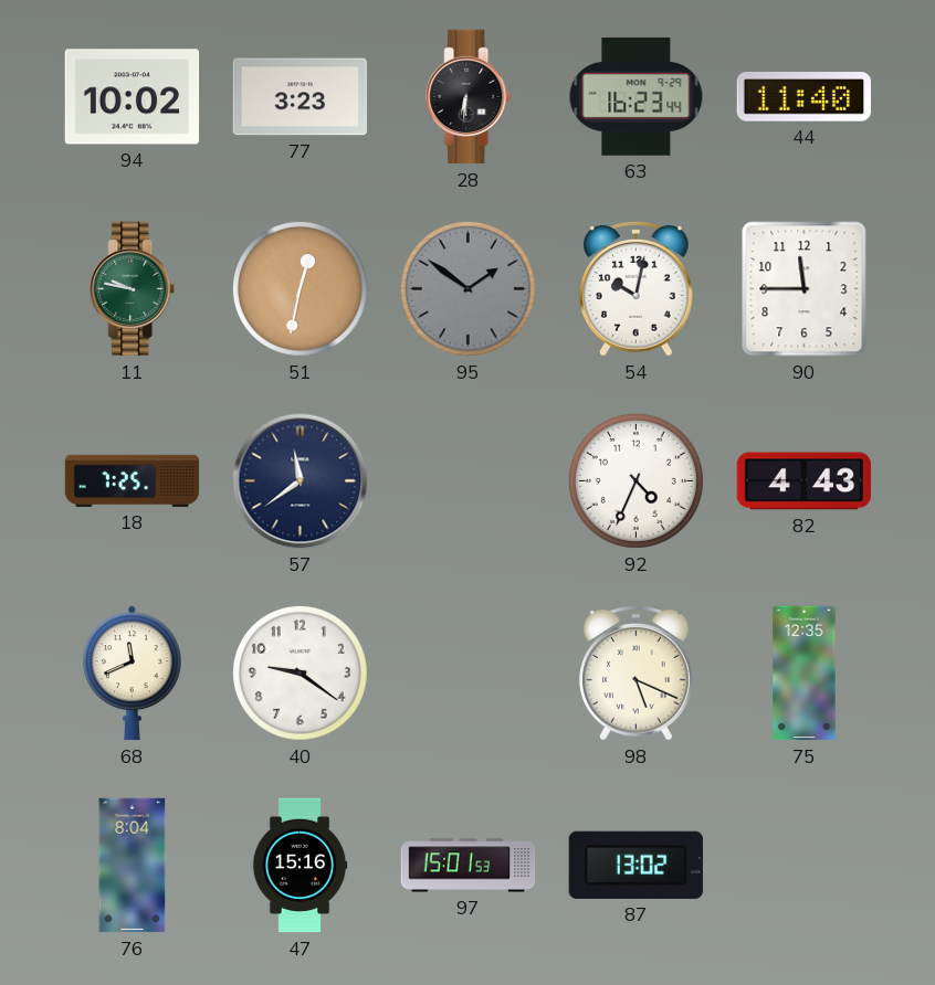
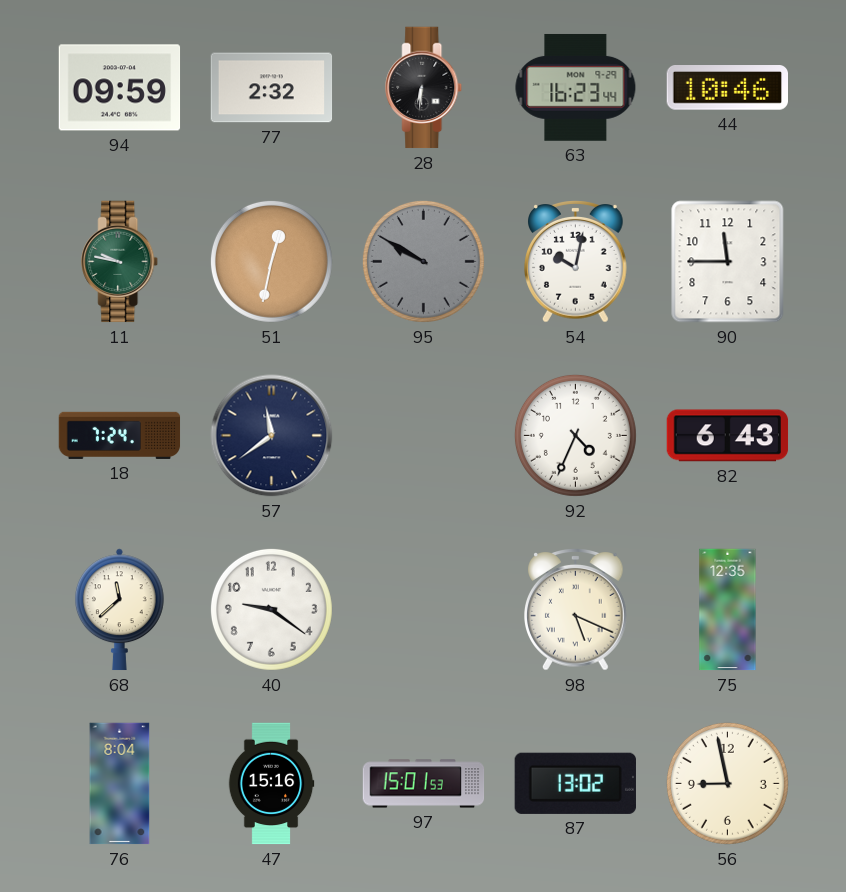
94: 10:02 -> 09:59
77: 3:23 -> 2:32
44: 11:40 -> 10:46
95: 1:51 -> 9:50
18: 7:25 -> 7:24
82: 4:43 -> 6:43
68: 11:41 -> 11:38
56: none -> 8:58
